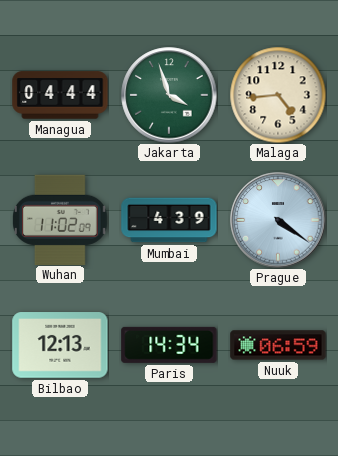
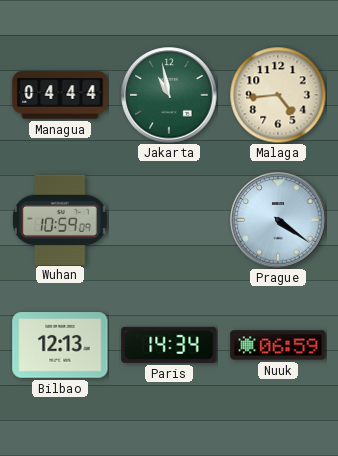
Jakarta: 3:57 -> 10:58
Wuhan: 11:02 -> 10:59
Mumbai: 4:39 -> none
